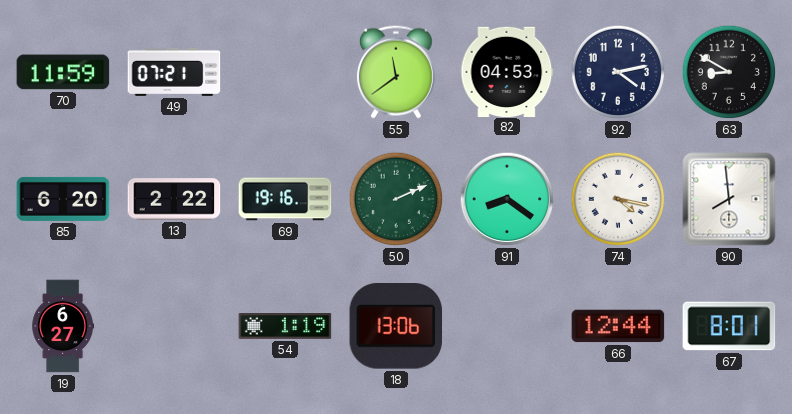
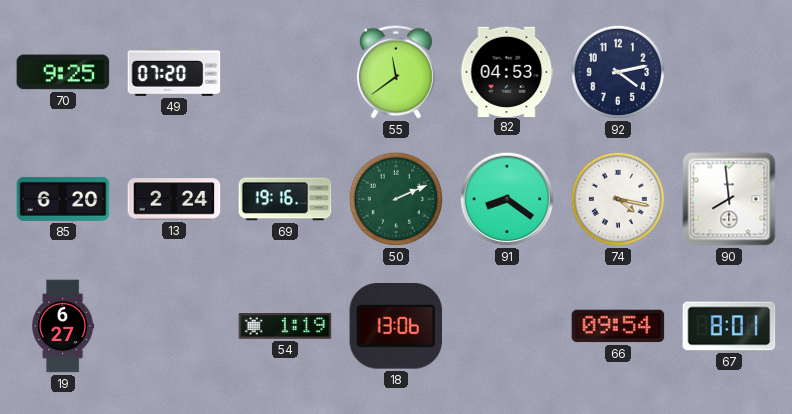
70: 11:59 -> 9:25
49: 07:21 -> 07:20
63: 8:50 -> none
13: 2:22 -> 2:24
66: 12:44 -> 09:54
